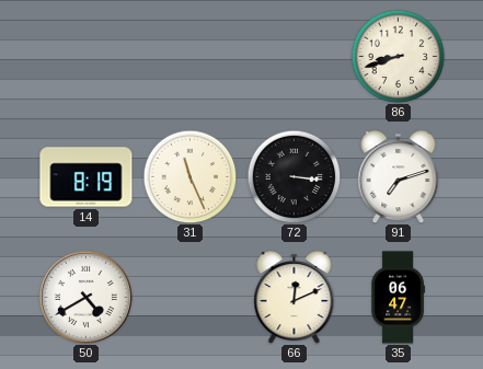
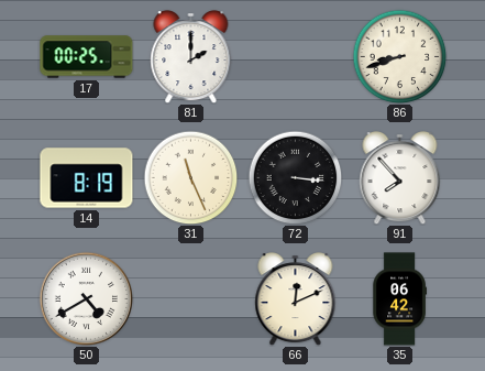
17: none -> 00:25
81: none -> 2:00
91: 7:12 -> 7:53
35: 06:47 -> 06:42
